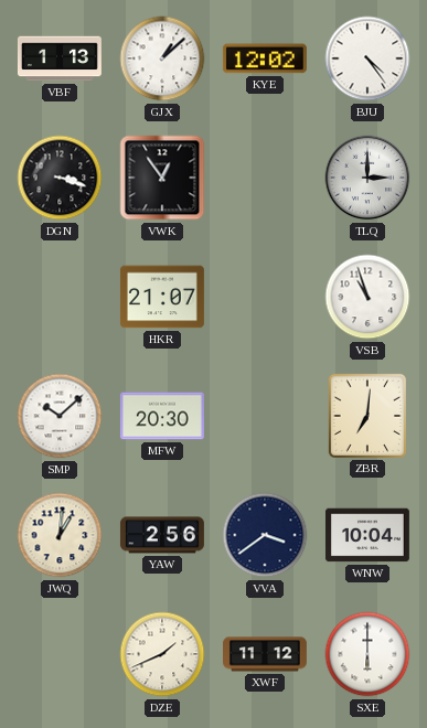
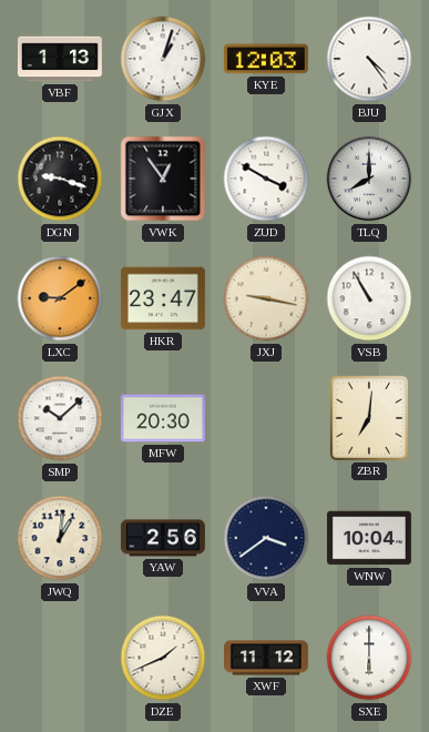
GJX: 1:08 -> 1:03
KYE: 12:02 -> 12:03
DGN: 3:18 -> 9:18
ZUD: none -> 3:50
TLQ: 3:00 -> 8:00
LXC: none -> 9:09
HKR: 21:07 -> 23:47
JXJ: none -> 9:17
VSB: 10:57 -> 10:55
